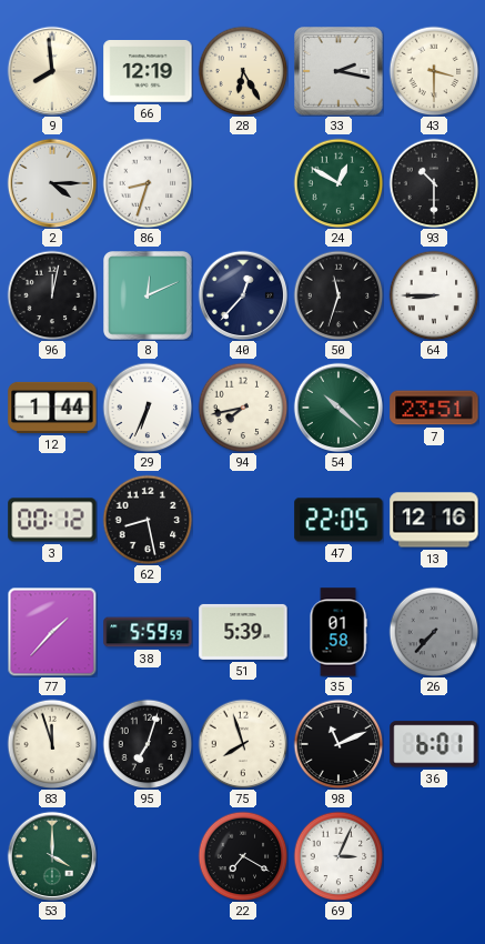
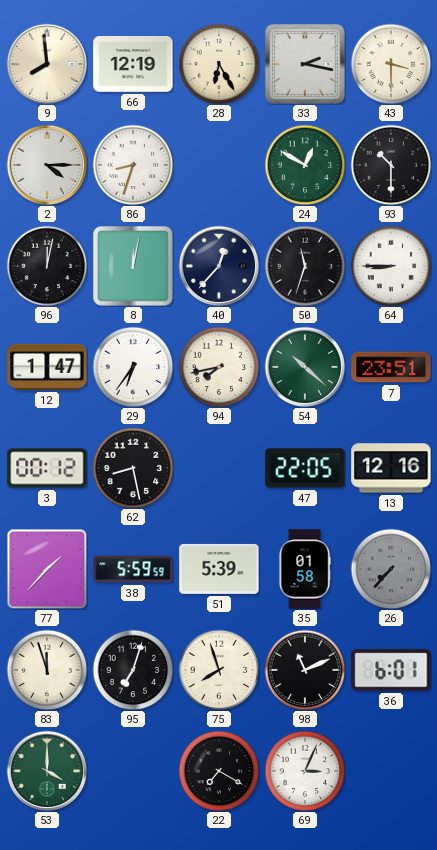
8: 12:11 -> 12:02
12: 1:44 -> 1:47
29: 6:34 -> 6:36
